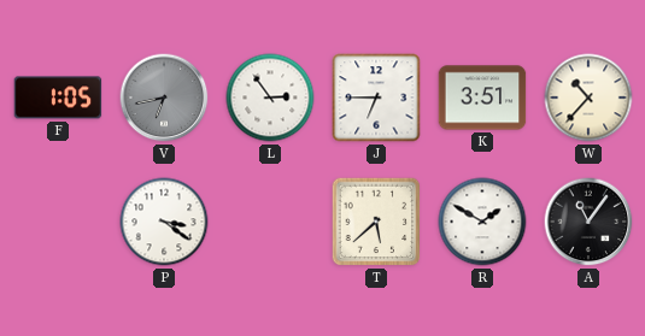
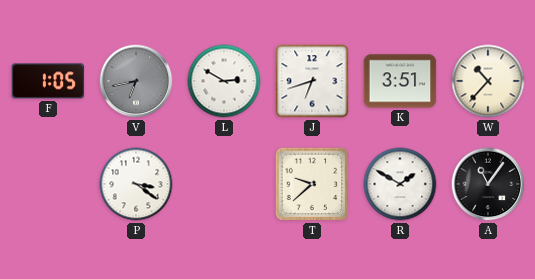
L: 2:54 -> 2:50
J: 6:45 -> 6:42
T: 5:38 -> 9:38
